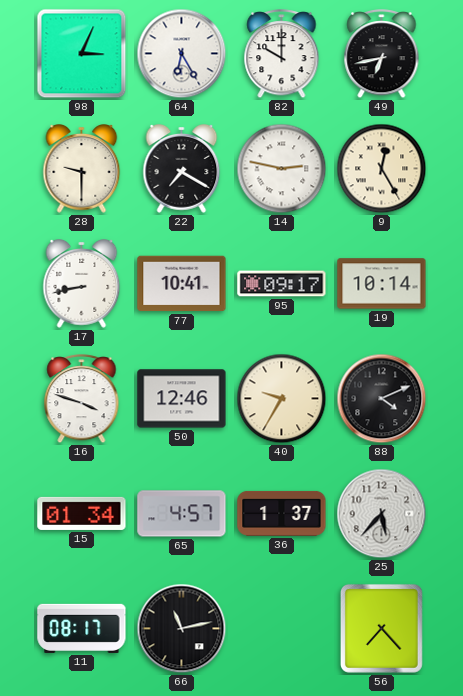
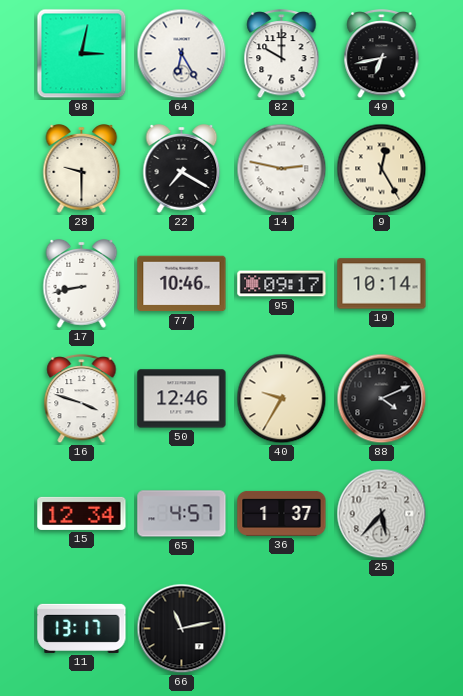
98: 3:04 -> 3:02
77: 10:41 -> 10:46
15: 01:34 -> 12:34
11: 08:17 -> 13:17
56: 7:23 -> none
